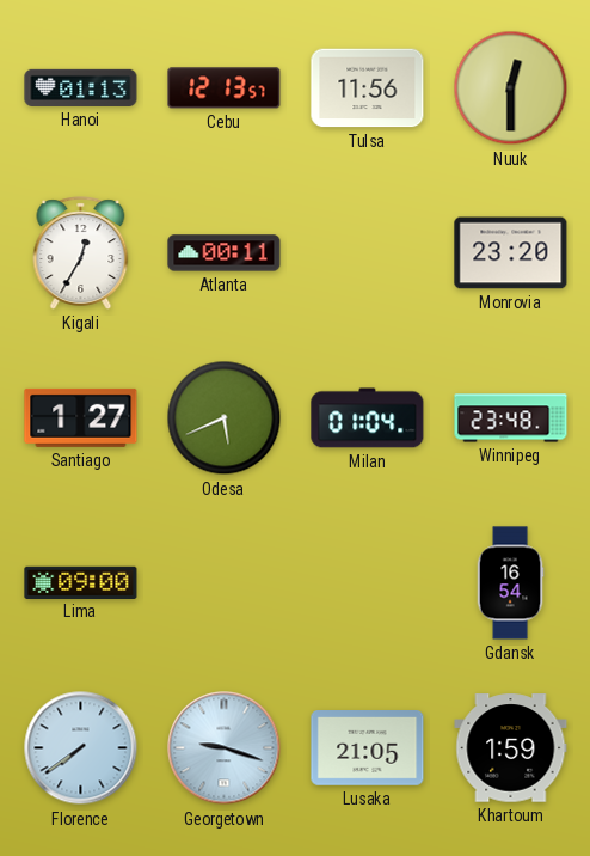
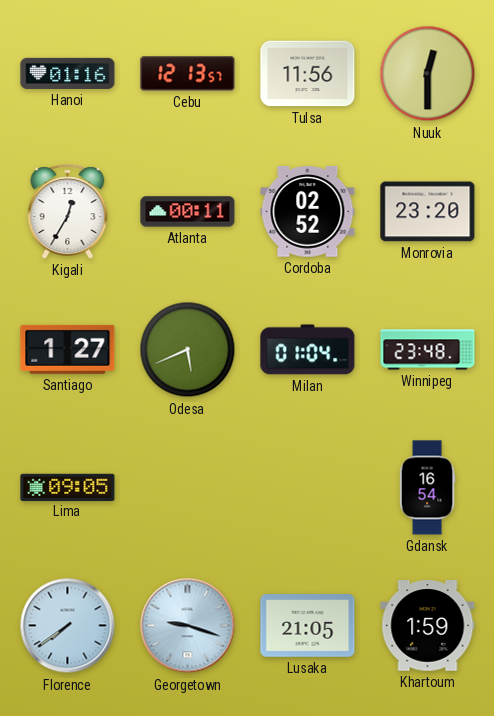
Hanoi: 01:13 -> 01:16
Cordoba: none -> 02:52
Lima: 09:00 -> 09:05
